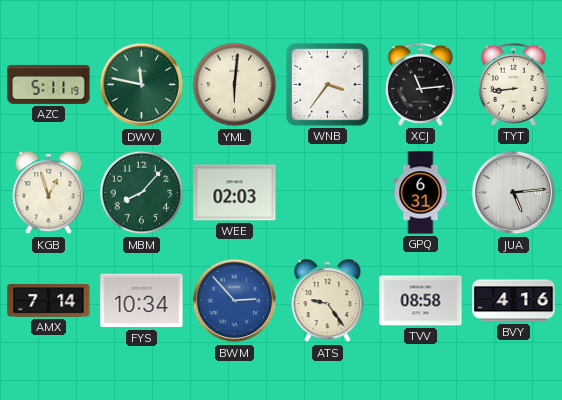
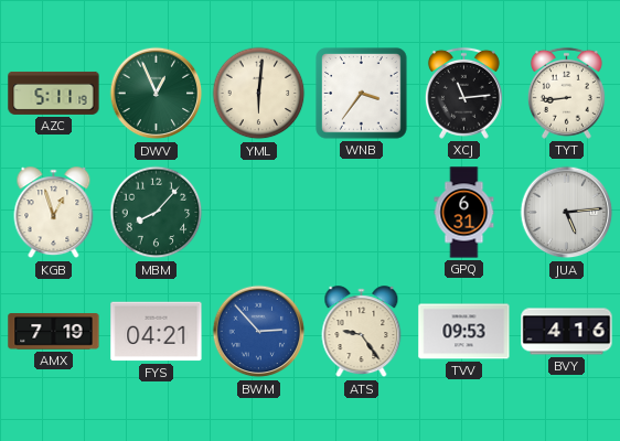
DWV: 11:47 -> 12:56
WEE: 02:03 -> none
AMX: 7:14 -> 7:19
FYS: 10:34 -> 04:21
TVV: 08:58 -> 09:53
